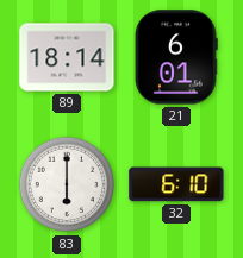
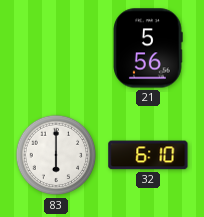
89: 18:14 -> none
21: 6:01 -> 5:56
